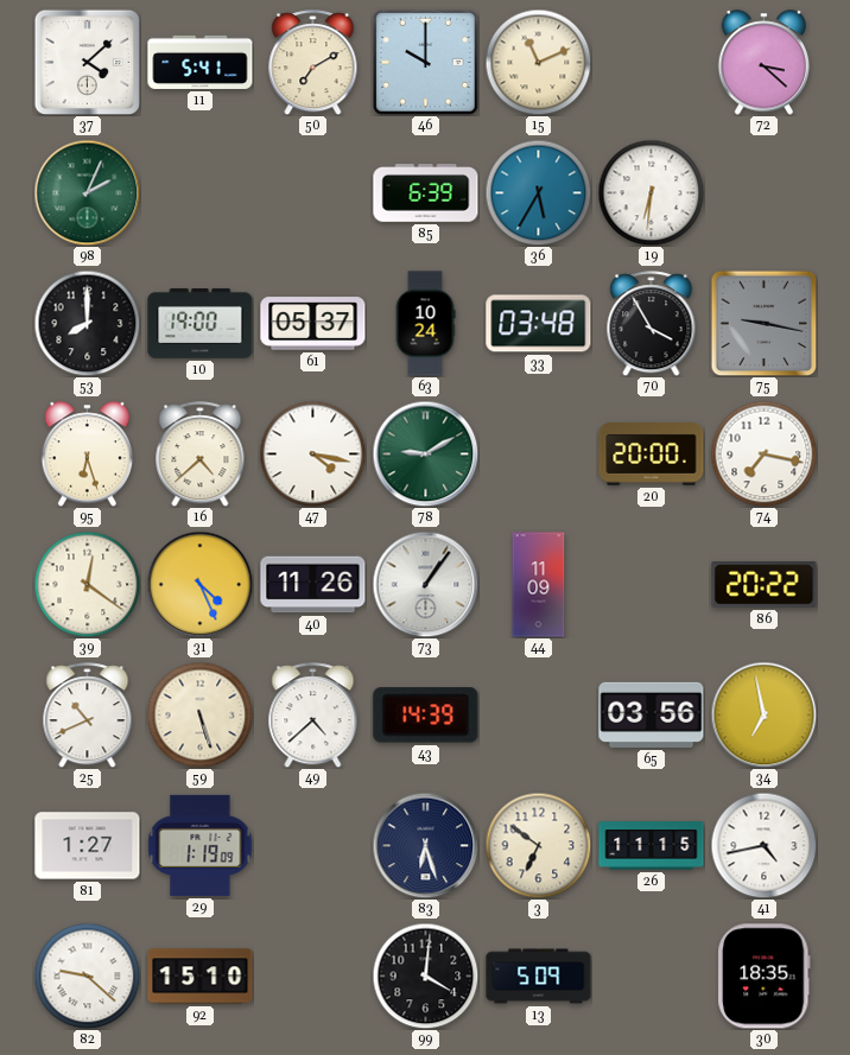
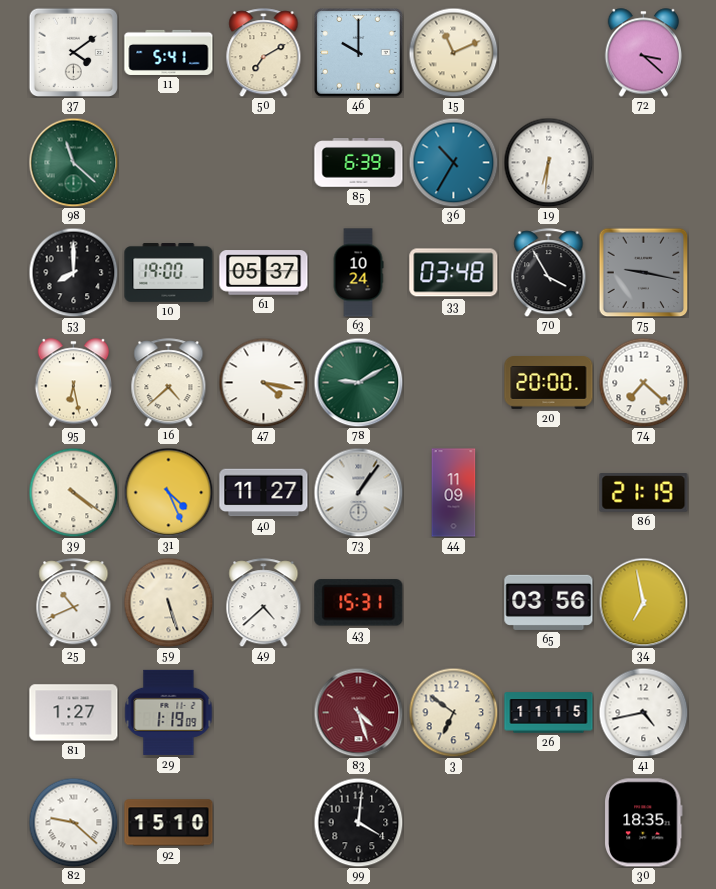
37: 4:08 -> 4:09
98: 2:04 -> 11:22
36: 5:35 -> 10:35
95: 6:27 -> 6:28
74: 7:17 -> 7:22
39: 12:21 -> 4:21
40: 11:26 -> 11:27
86: 20:22 -> 21:19
43: 14:39 -> 15:31
83: 6:27 -> 4:27
83 dial: navy -> burgundy
13: 5:09 -> none
